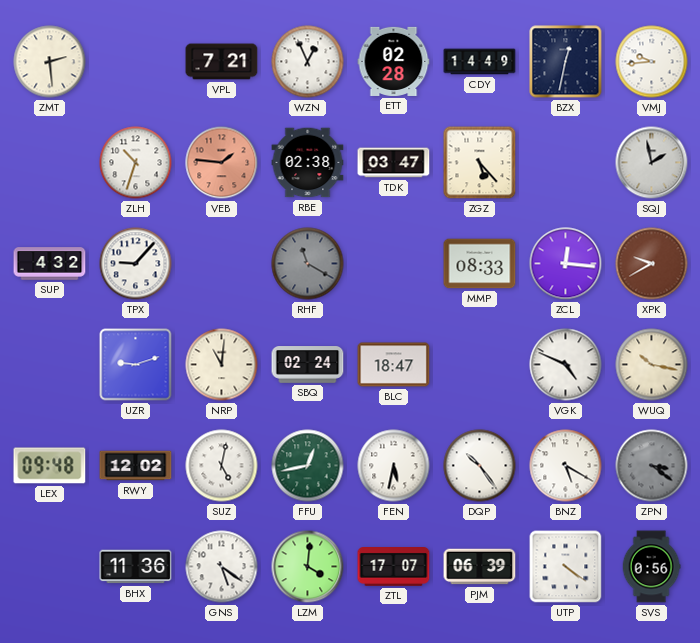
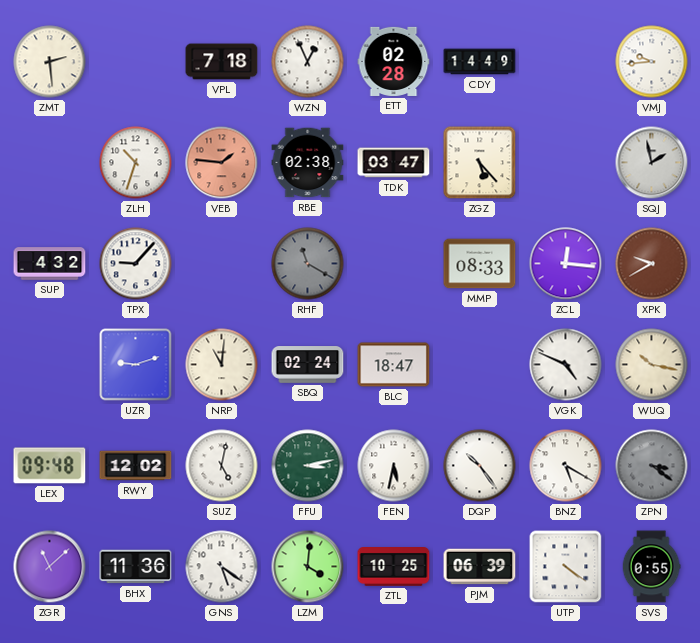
VPL: 7:21 -> 7:18
BZX: 12:32 -> none
FFU: 12:43 -> 3:13
ZGR: none -> 11:08
ZTL: 17:07 -> 10:25
SVS: 0:56 -> 0:55
